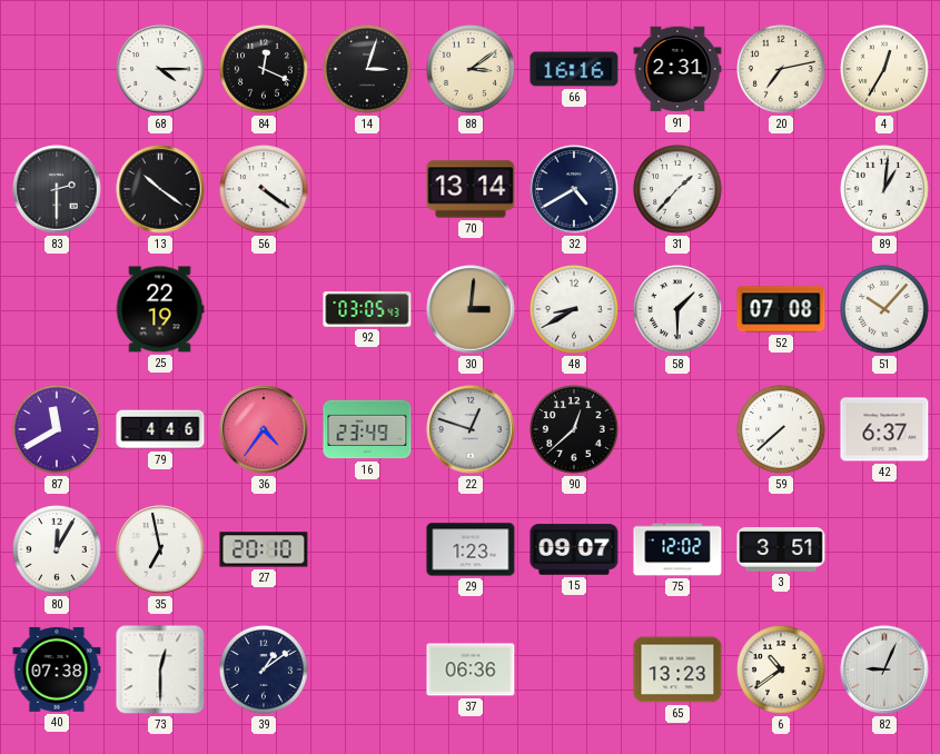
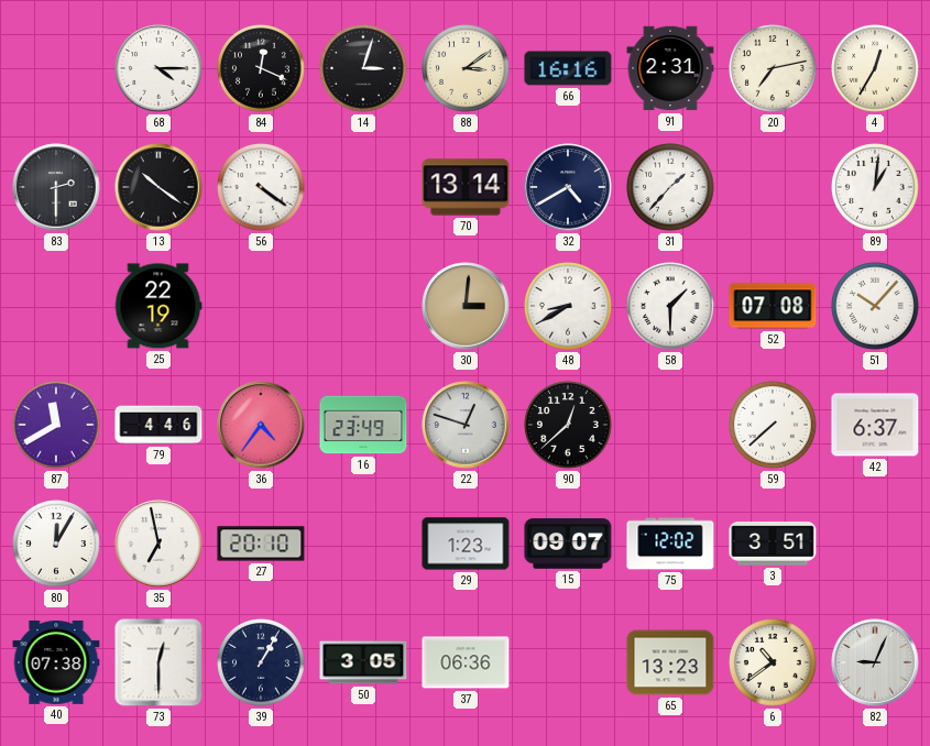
92: 03:05 -> none
39: 1:09 -> 1:05
50: none -> 3:05
